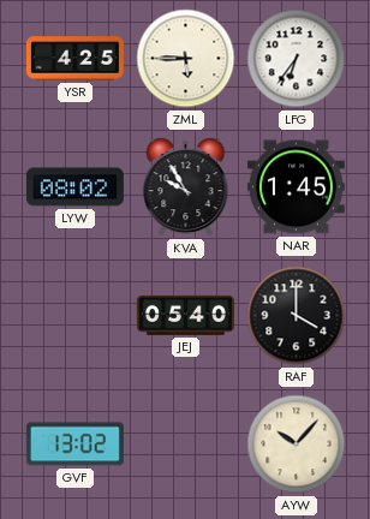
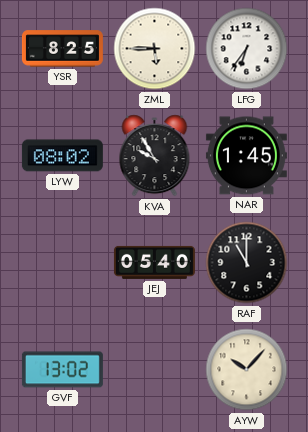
YSR: 4:25 -> 8:25
RAF: 4:00 -> 11:00
